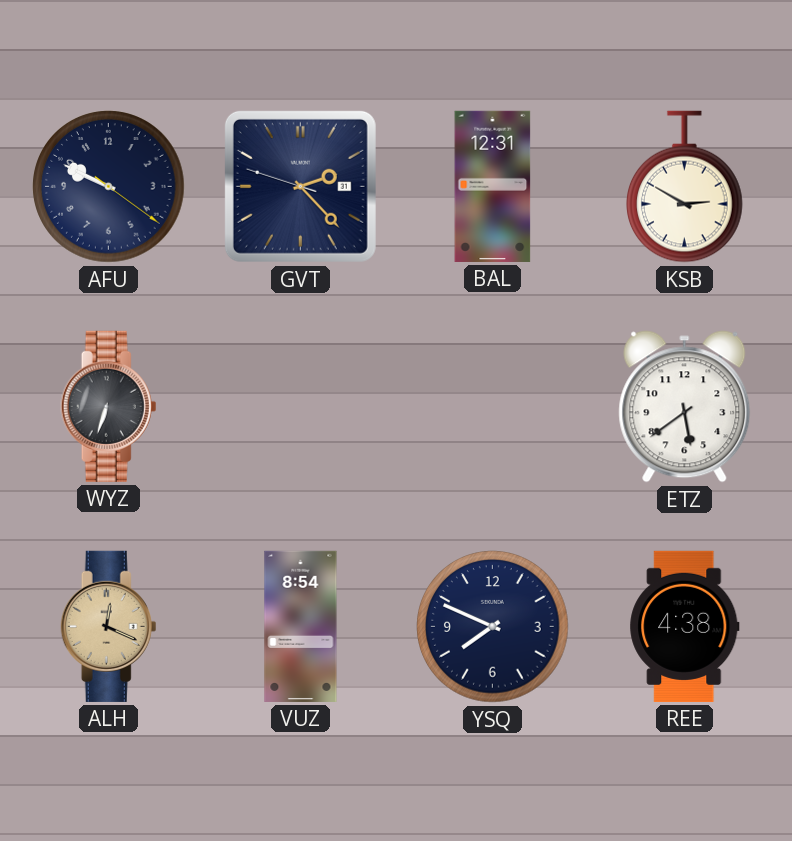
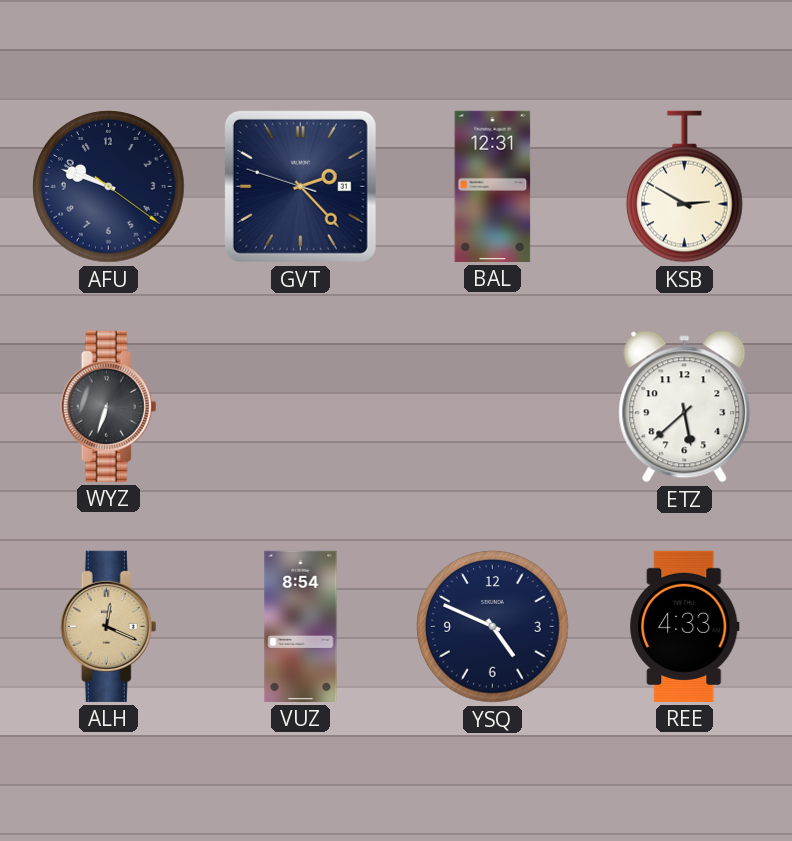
AFU: 9:49 -> 9:48
ETZ: 5:39 -> 5:38
YSQ: 7:49 -> 4:49
REE: 4:38 -> 4:33
